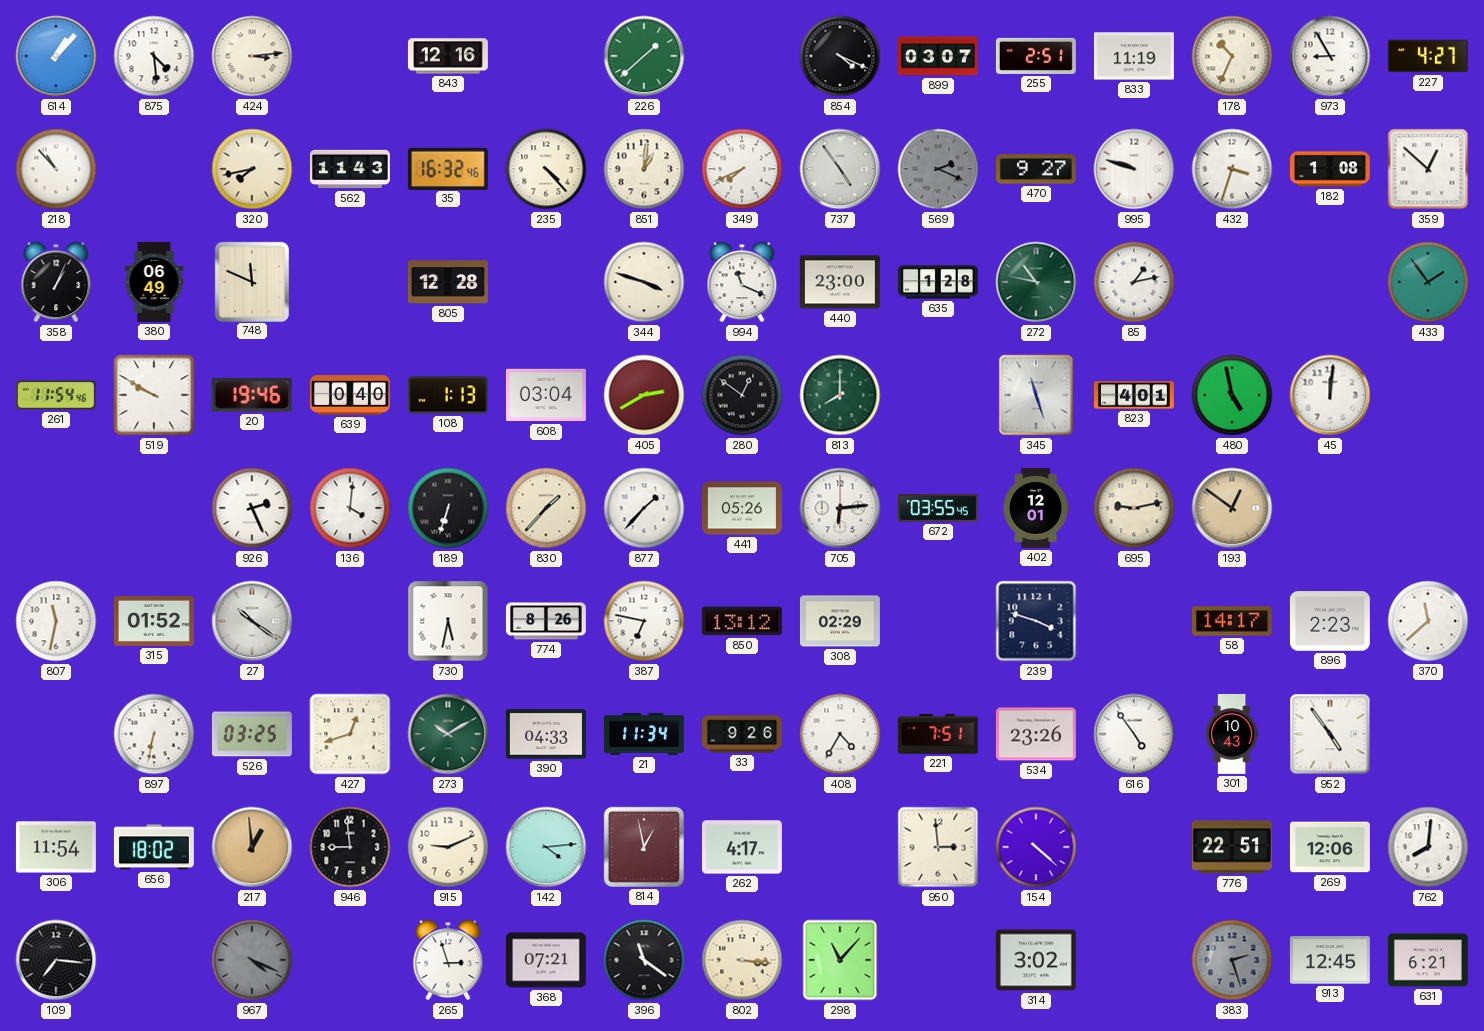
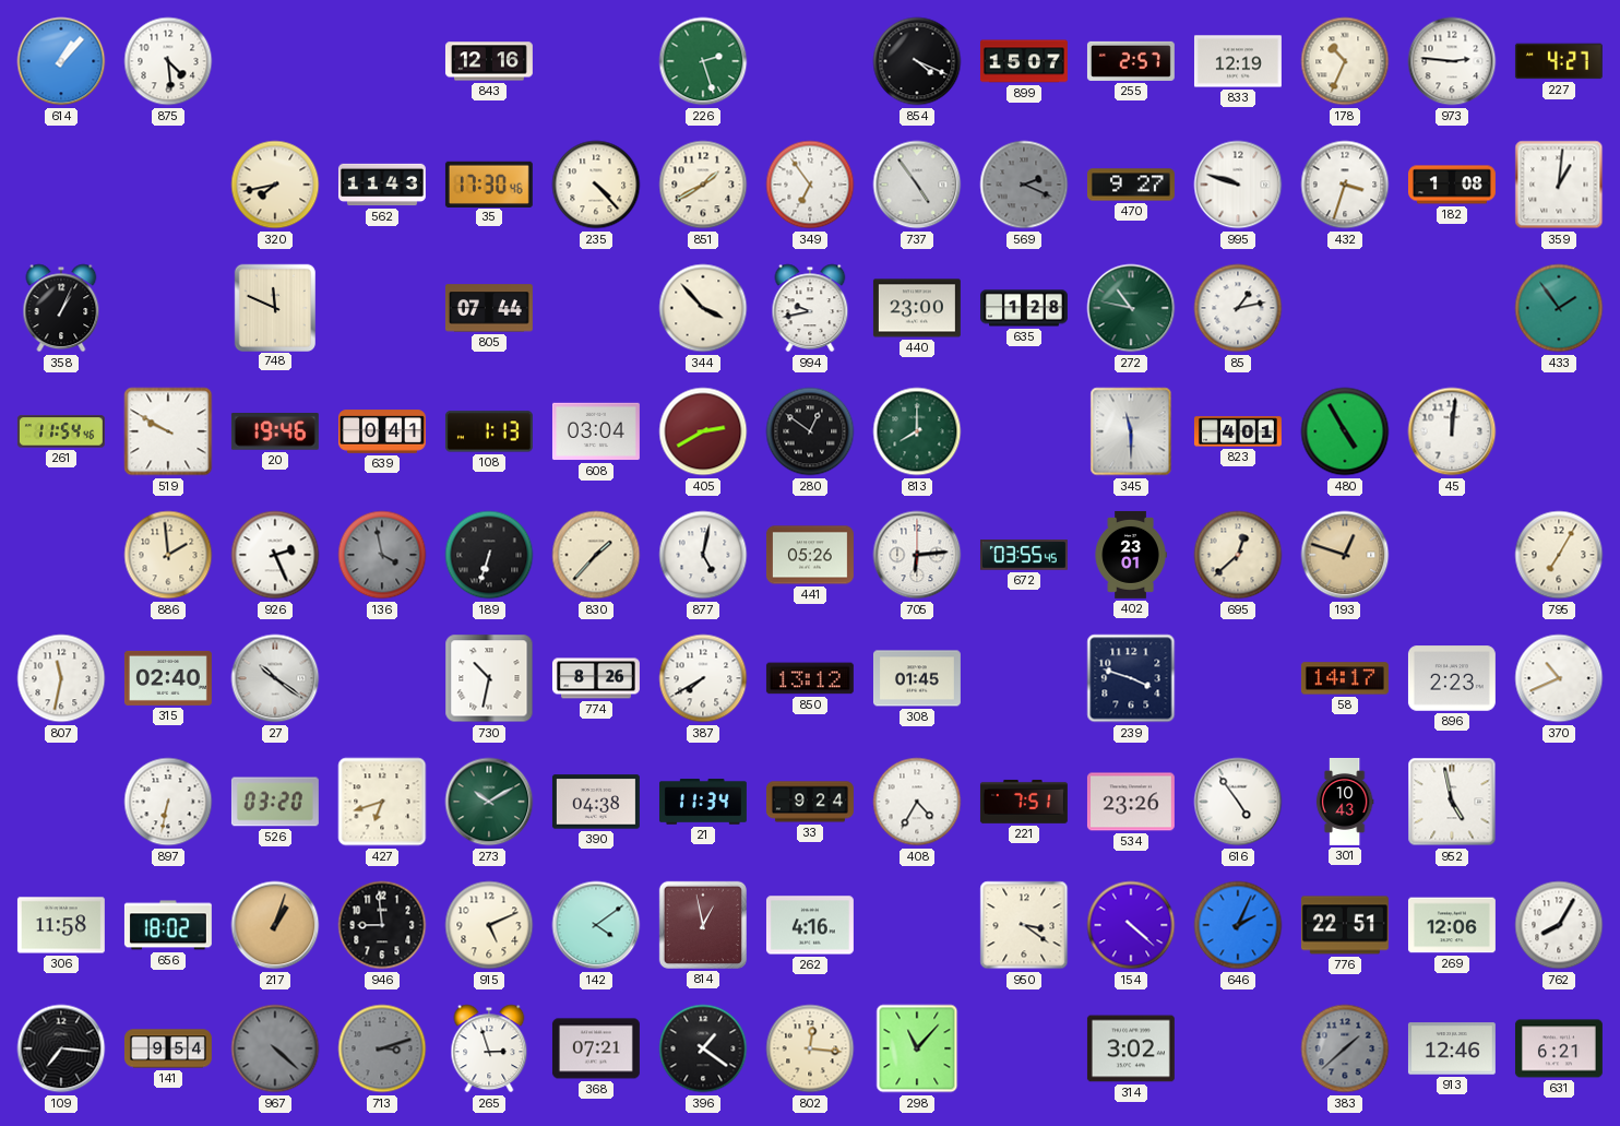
424: 3:14 -> none
226: 1:38 -> 2:27
899: 03:07 -> 15:07
255: 2:51 -> 2:57
833: 11:19 -> 12:19
973: 8:55 -> 2:46
218: 10:53 -> none
35: 16:32 -> 17:30
851: 1:01 -> 1:40
349: 7:41 -> 6:54
359: 12:52 -> 1:01
380: 06:49 -> none
805: 12:28 -> 07:44
344: 3:48 -> 3:53
994: 11:19 -> 9:43
639: 0:40 -> 0:41
345: 11:27 -> 11:30
480: 4:58 -> 4:55
886: none -> 1:59
136: 4:01 -> 3:58
136 dial: white -> grey
877: 1:37 -> 5:02
402: 12:01 -> 23:01
695: 9:13 -> 12:38
193: 12:51 -> 12:48
795: none -> 7:05
315: 01:52 -> 02:40
730: 5:32 -> 10:32
387: 6:47 -> 7:40
308: 02:29 -> 01:45
370: 11:38 -> 10:41
526: 03:25 -> 03:20
427: 12:42 -> 6:42
390: 04:33 -> 04:38
33: 9:26 -> 9:24
952: 4:54 -> 4:58
306: 11:54 -> 11:58
217: 12:59 -> 1:03
915: 9:11 -> 5:11
142: 4:14 -> 4:09
262: 4:17 -> 4:16
950: 2:59 -> 3:21
646: none -> 2:04
762: 8:01 -> 8:05
141: none -> 9:54
967: 4:19 -> 4:22
713: none -> 3:12
396: 11:21 -> 1:21
802: 3:16 -> 12:16
383: 2:27 -> 1:38
913: 12:45 -> 12:46
